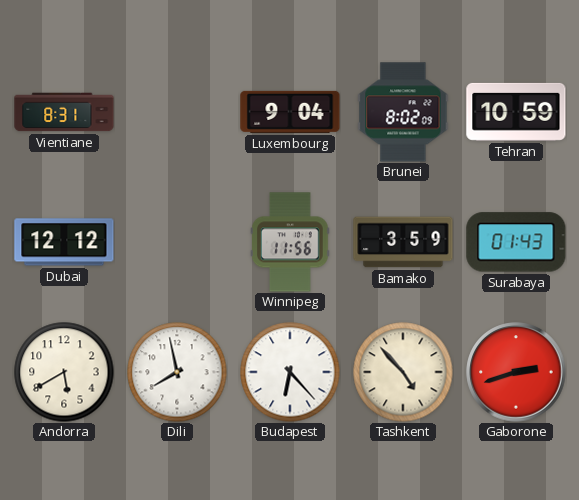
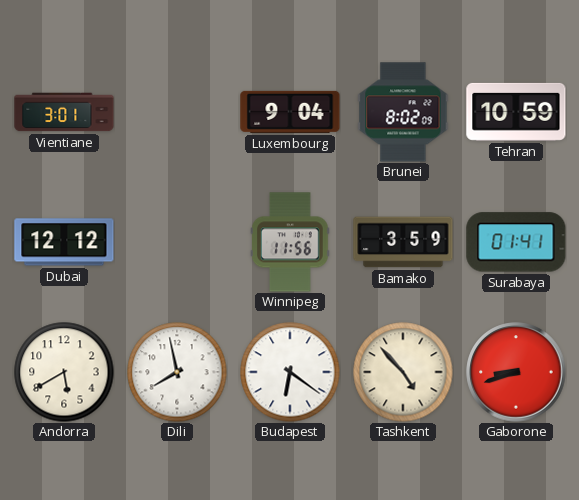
Vientiane: 8:31 -> 3:01
Surabaya: 01:43 -> 01:41
Budapest: 6:23 -> 6:21
Gaborone: 2:42 -> 8:42
